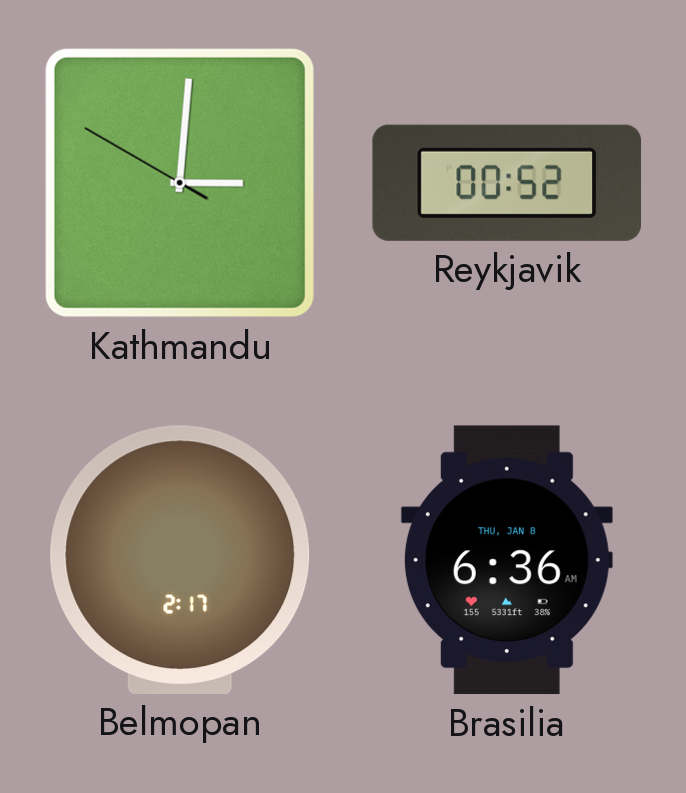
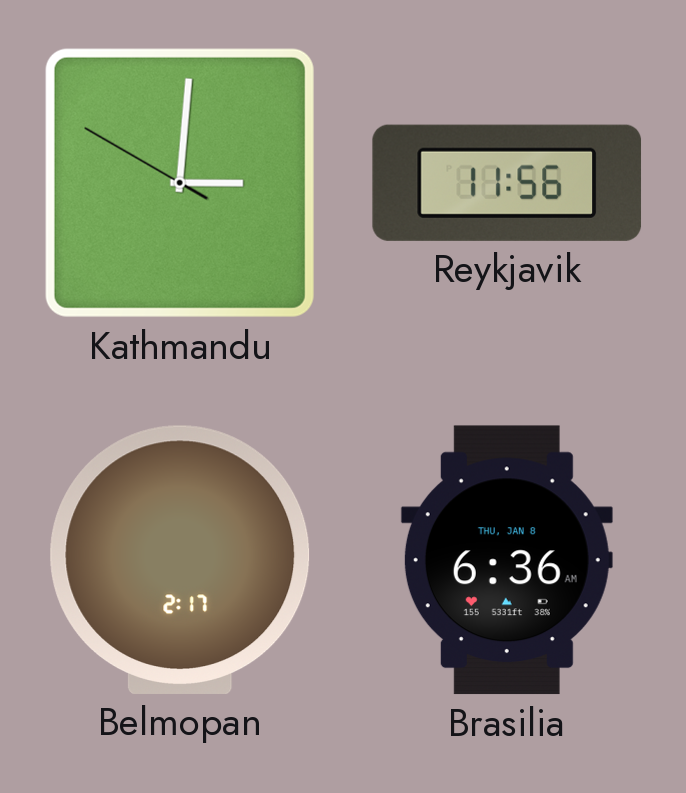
Reykjavik: 00:52 -> 11:56
